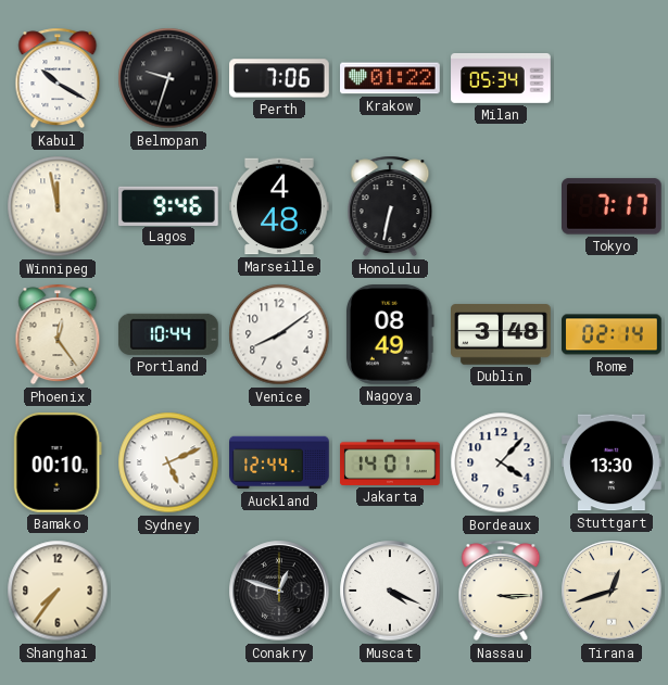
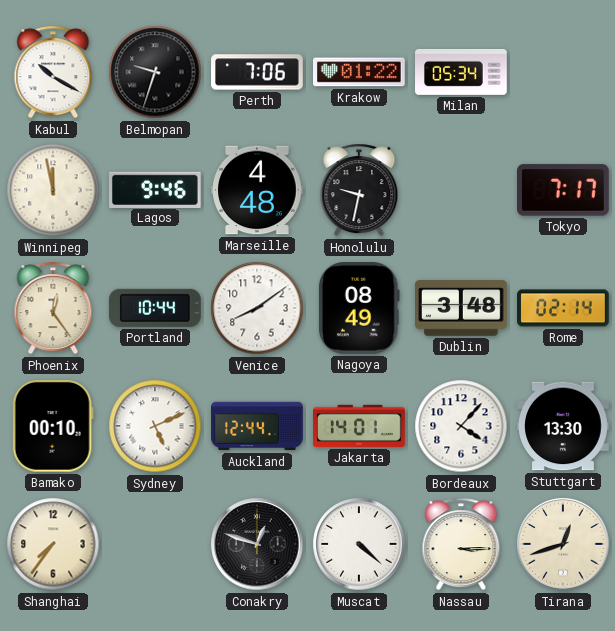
Honolulu: 6:32 -> 9:32
Muscat: 4:19 -> 4:22
